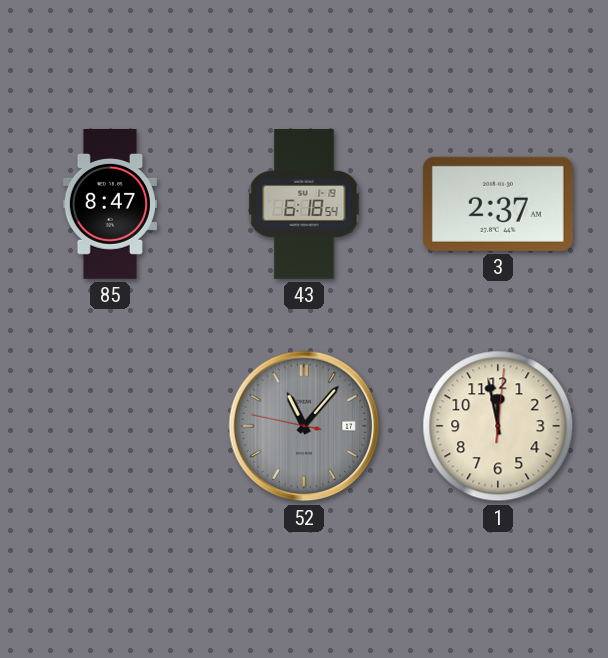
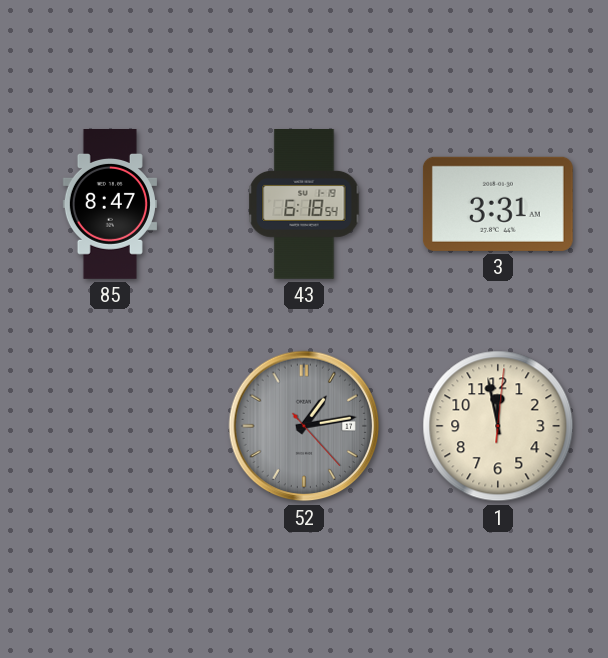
3: 2:37 -> 3:31
52: 11:06 -> 1:13
